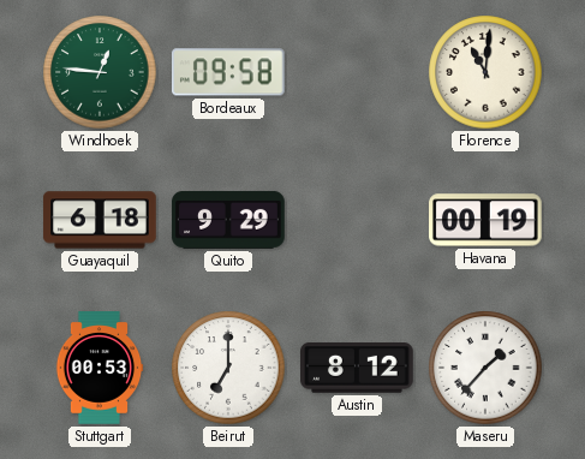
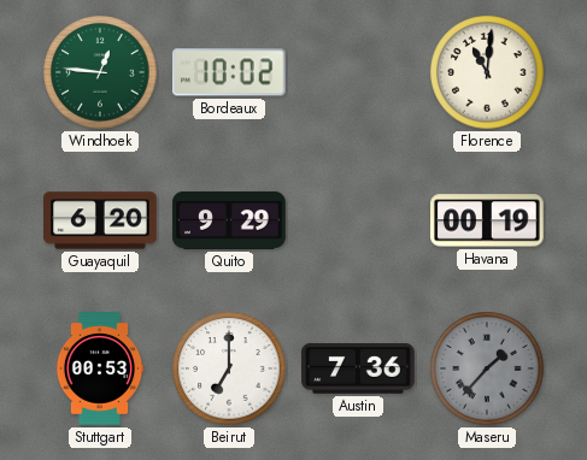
Bordeaux: 09:58 -> 10:02
Guayaquil: 6:18 -> 6:20
Austin: 8:12 -> 7:36
Maseru dial: white -> grey
